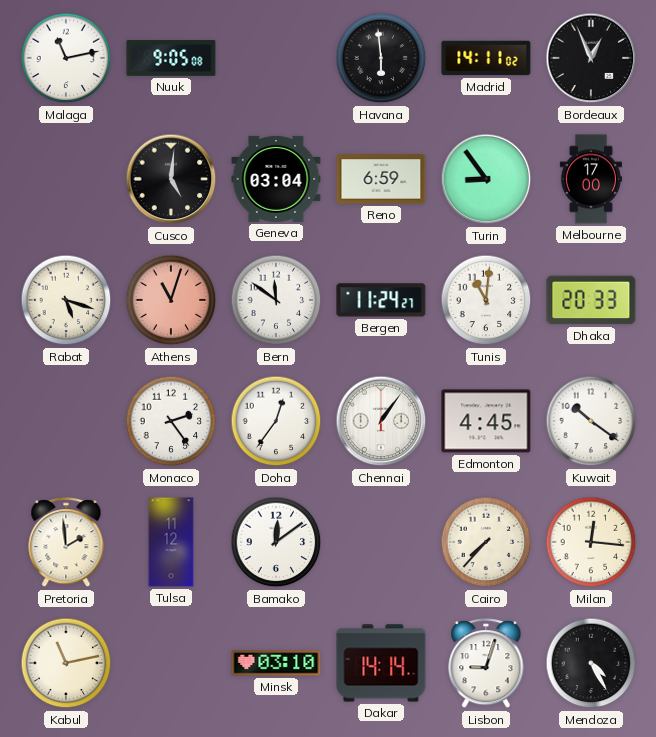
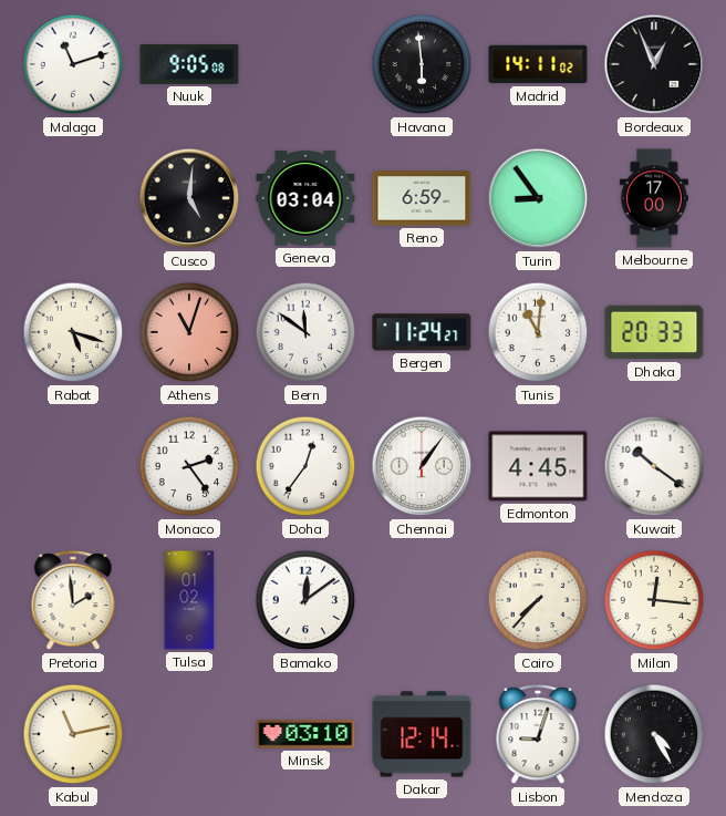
Malaga: 11:13 -> 11:12
Tulsa: 11:12 -> 01:02
Dakar: 14:14 -> 12:14
